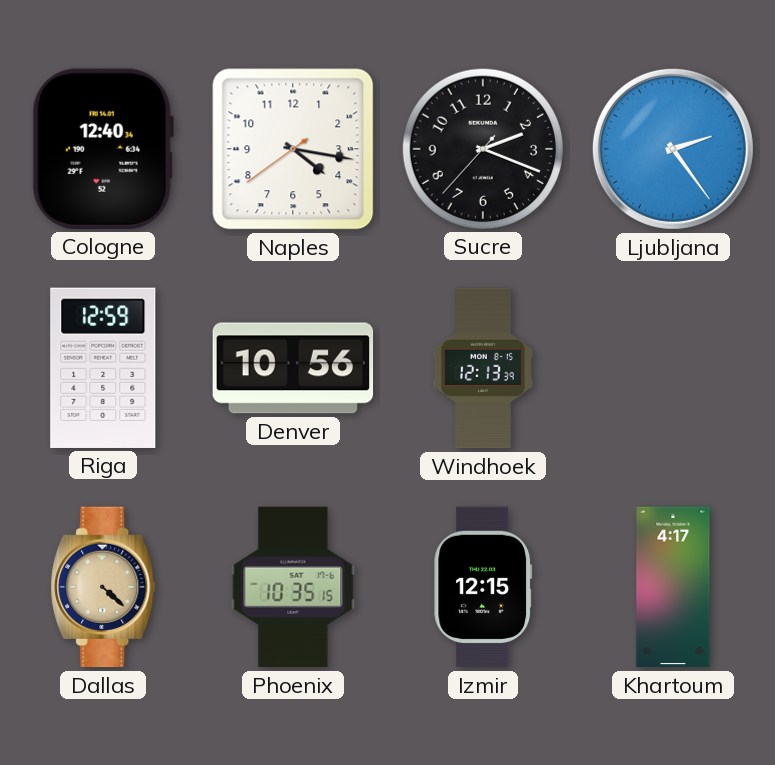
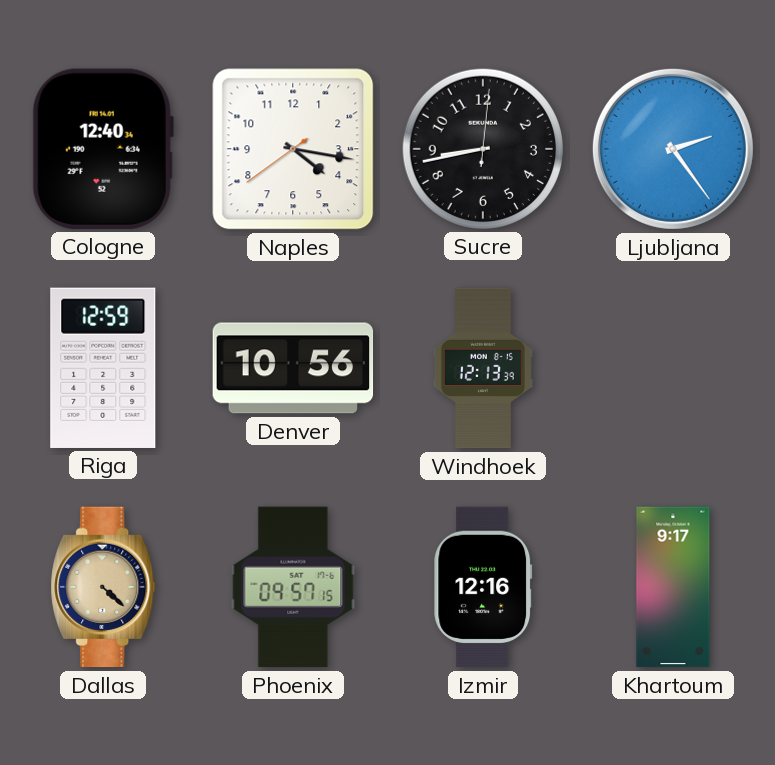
Sucre: 2:18 -> 8:43
Phoenix: 10:35 -> 09:57
Izmir: 12:15 -> 12:16
Khartoum: 4:17 -> 9:17
